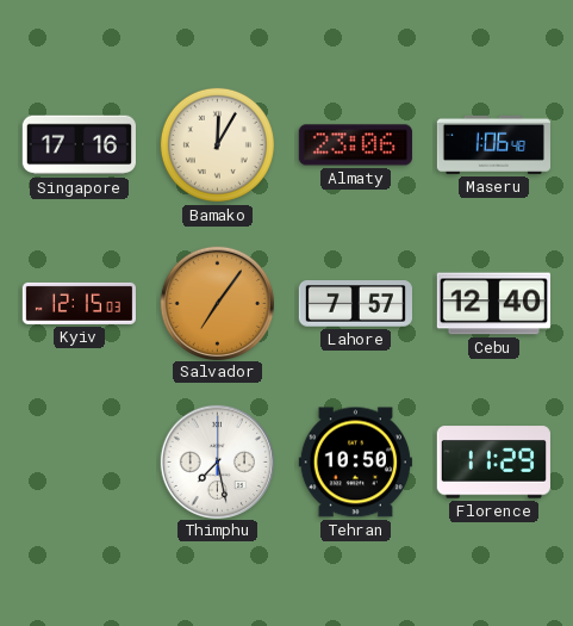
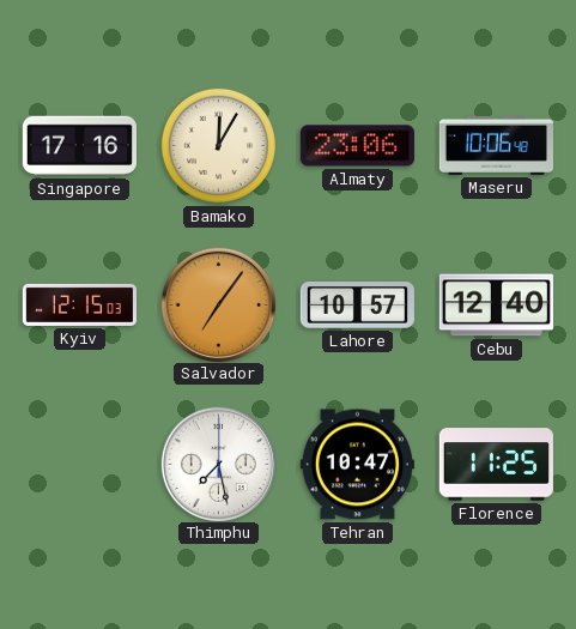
Maseru: 1:06 -> 10:06
Lahore: 7:57 -> 10:57
Tehran: 10:50 -> 10:47
Florence: 11:29 -> 11:25
